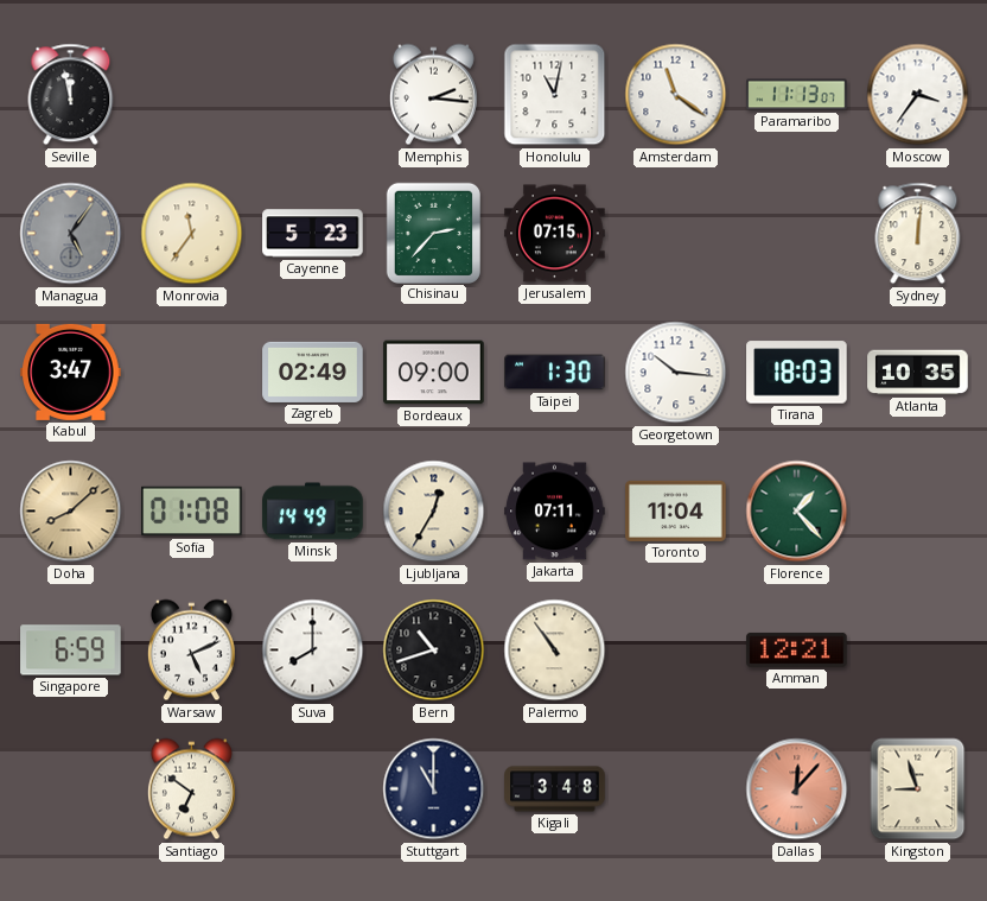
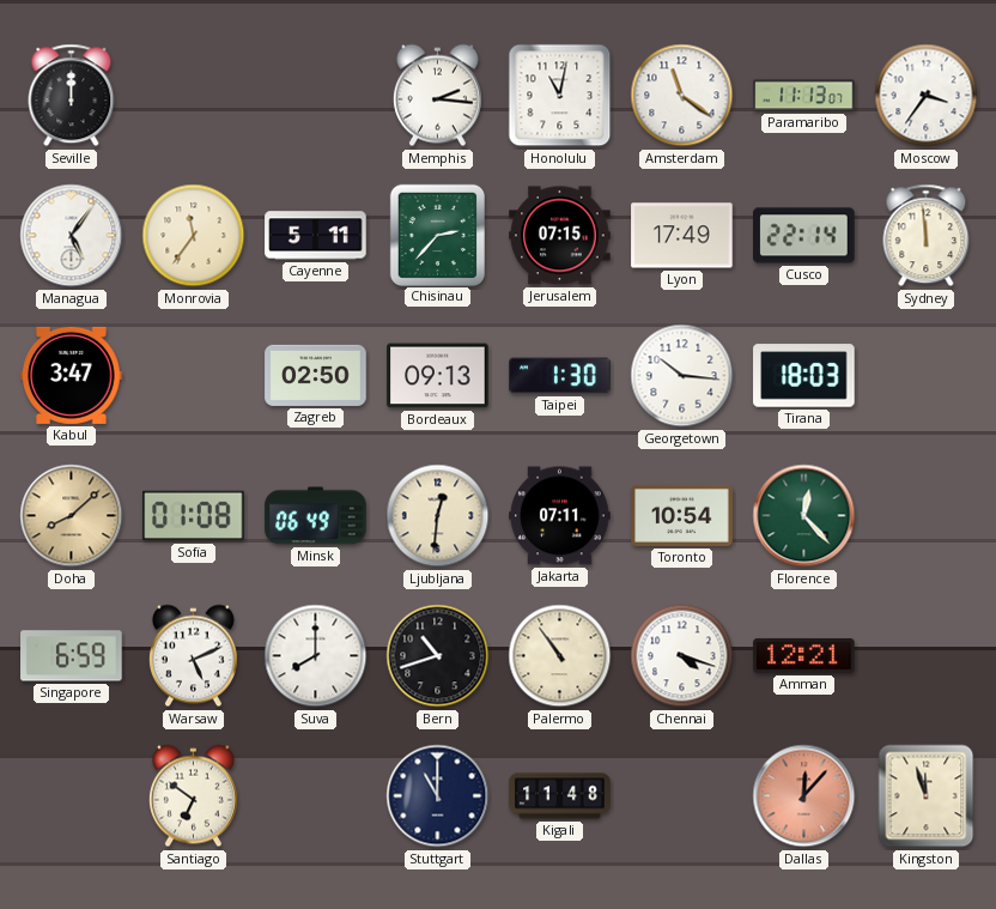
Seville: 11:58 -> 12:00
Managua dial: grey -> white
Cayenne: 5:23 -> 5:11
Lyon: none -> 17:49
Cusco: none -> 22:14
Sydney: 12:01 -> 11:59
Zagreb: 02:49 -> 02:50
Bordeaux: 09:00 -> 09:13
Atlanta: 10:35 -> none
Minsk: 14:49 -> 06:49
Ljubljana: 12:35 -> 12:31
Toronto: 11:04 -> 10:54
Florence: 1:23 -> 12:23
Chennai: none -> 4:18
Kigali: 3:48 -> 11:48
Kingston: 8:57 -> 11:57
